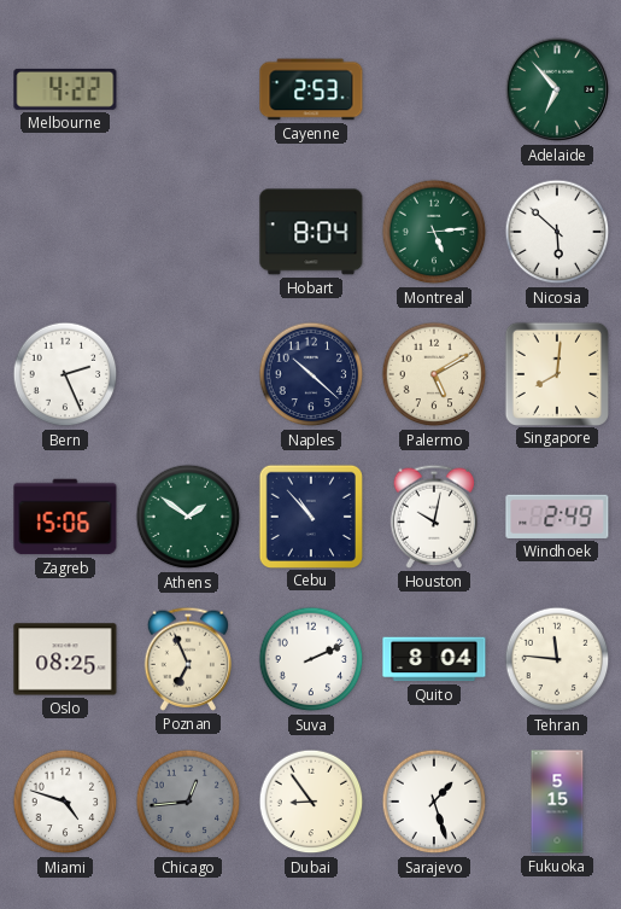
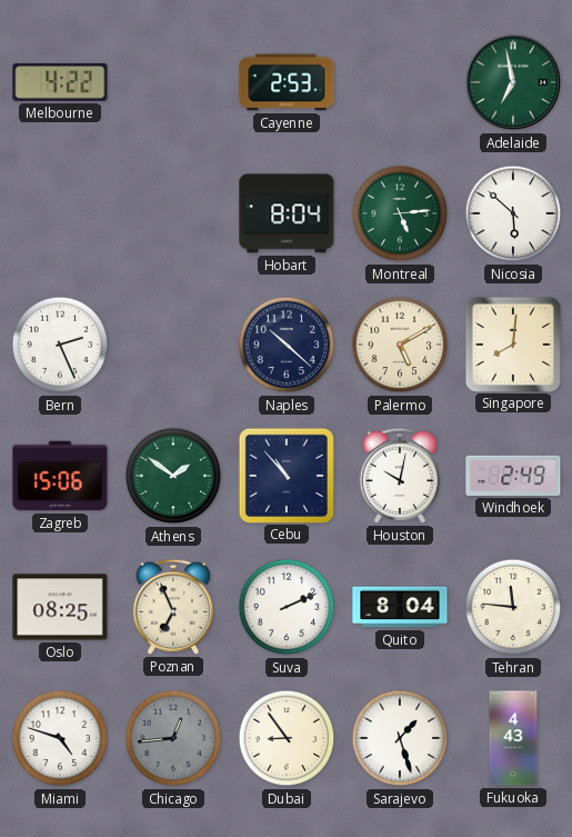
Adelaide: 6:53 -> 6:58
Fukuoka: 5:15 -> 4:43
